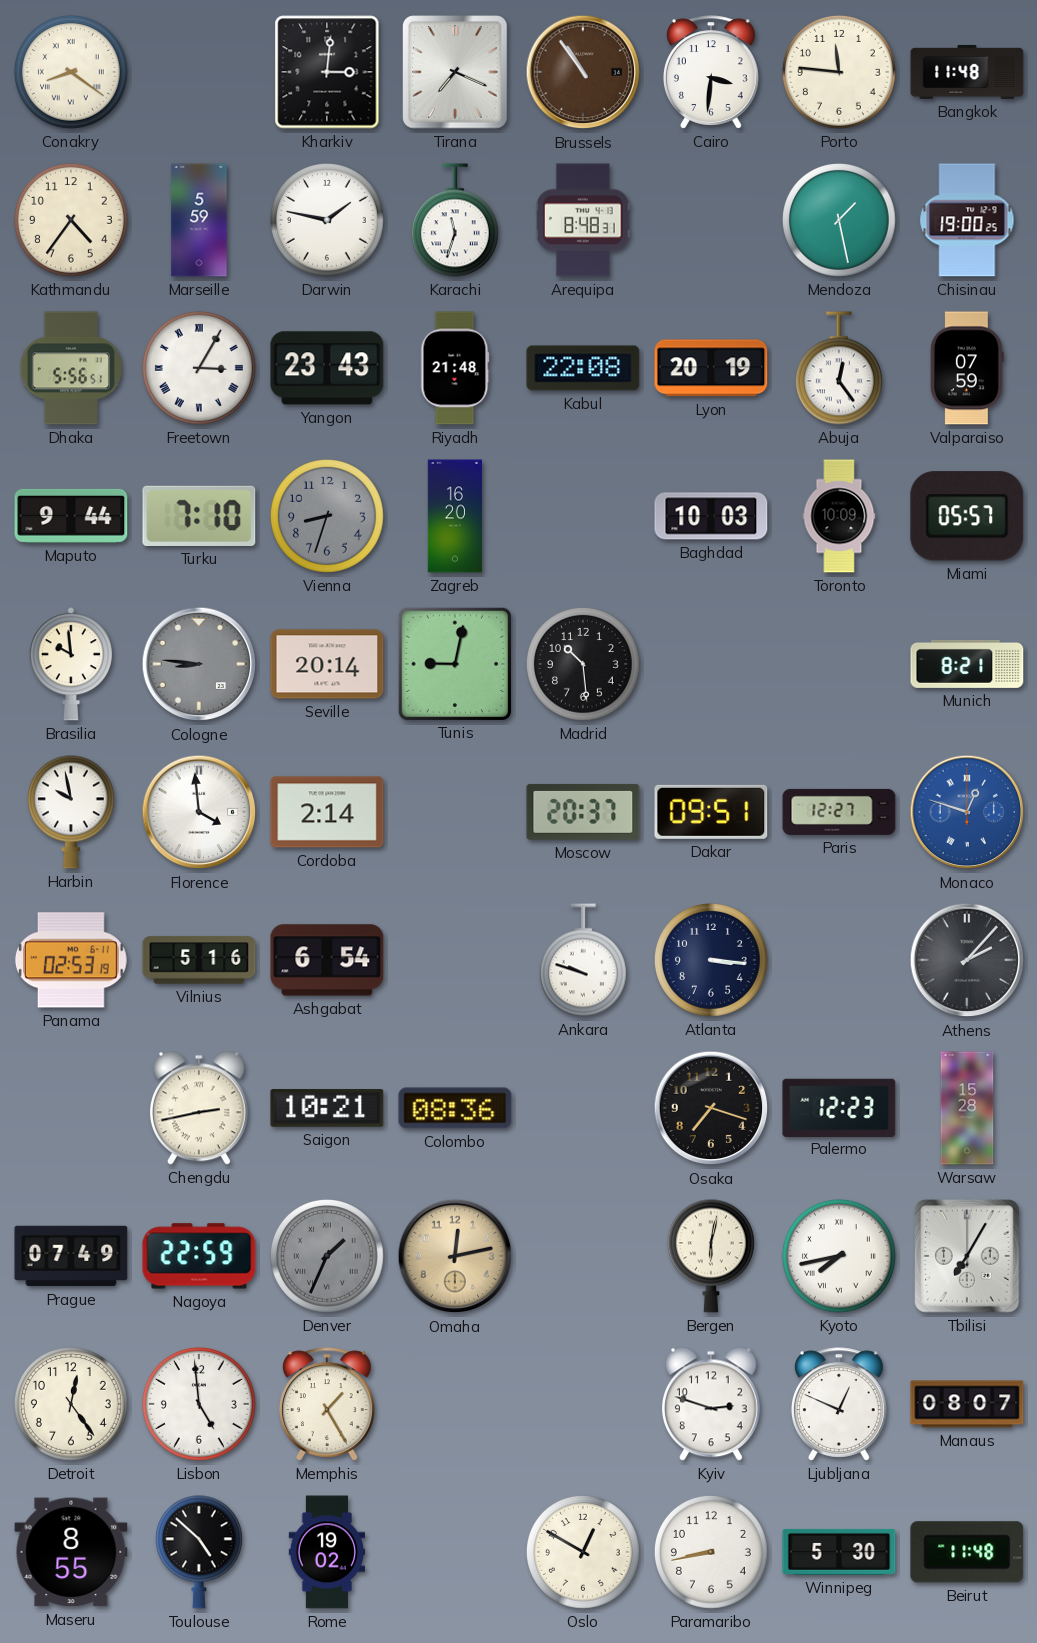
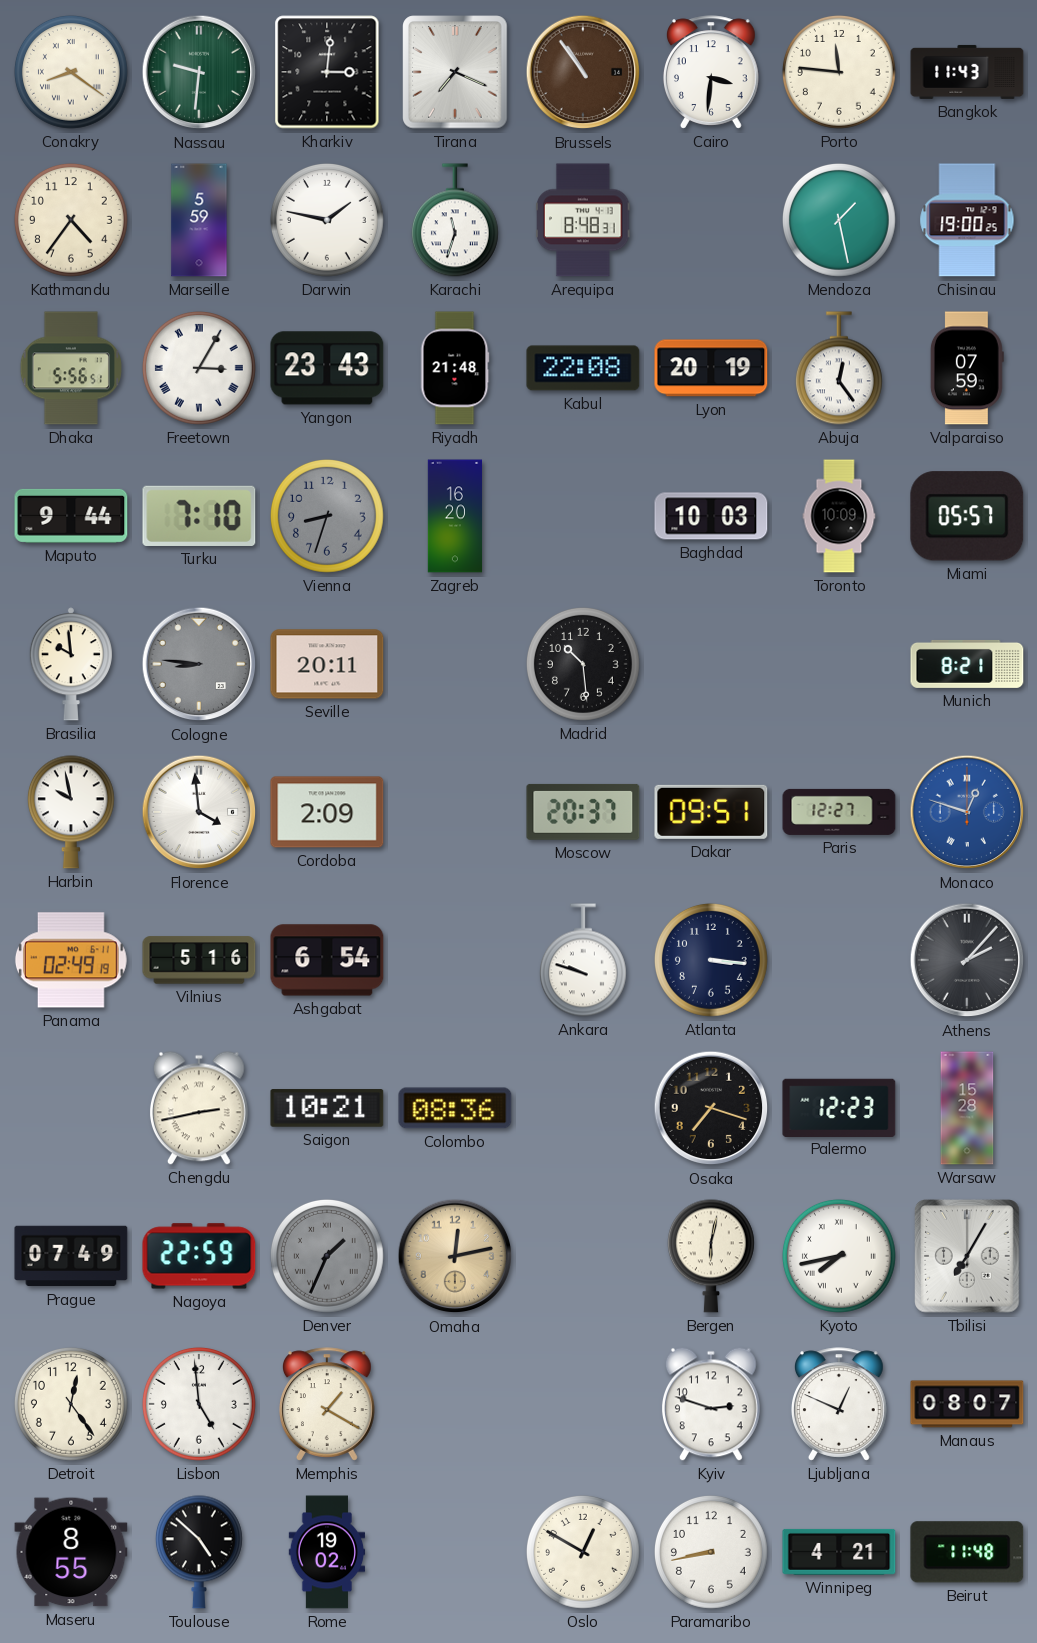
Nassau: none -> 9:31
Bangkok: 11:48 -> 11:43
Seville: 20:14 -> 20:11
Tunis: 9:02 -> none
Cordoba: 2:14 -> 2:09
Panama: 02:53 -> 02:49
Memphis: 1:25 -> 1:20
Winnipeg: 5:30 -> 4:21
